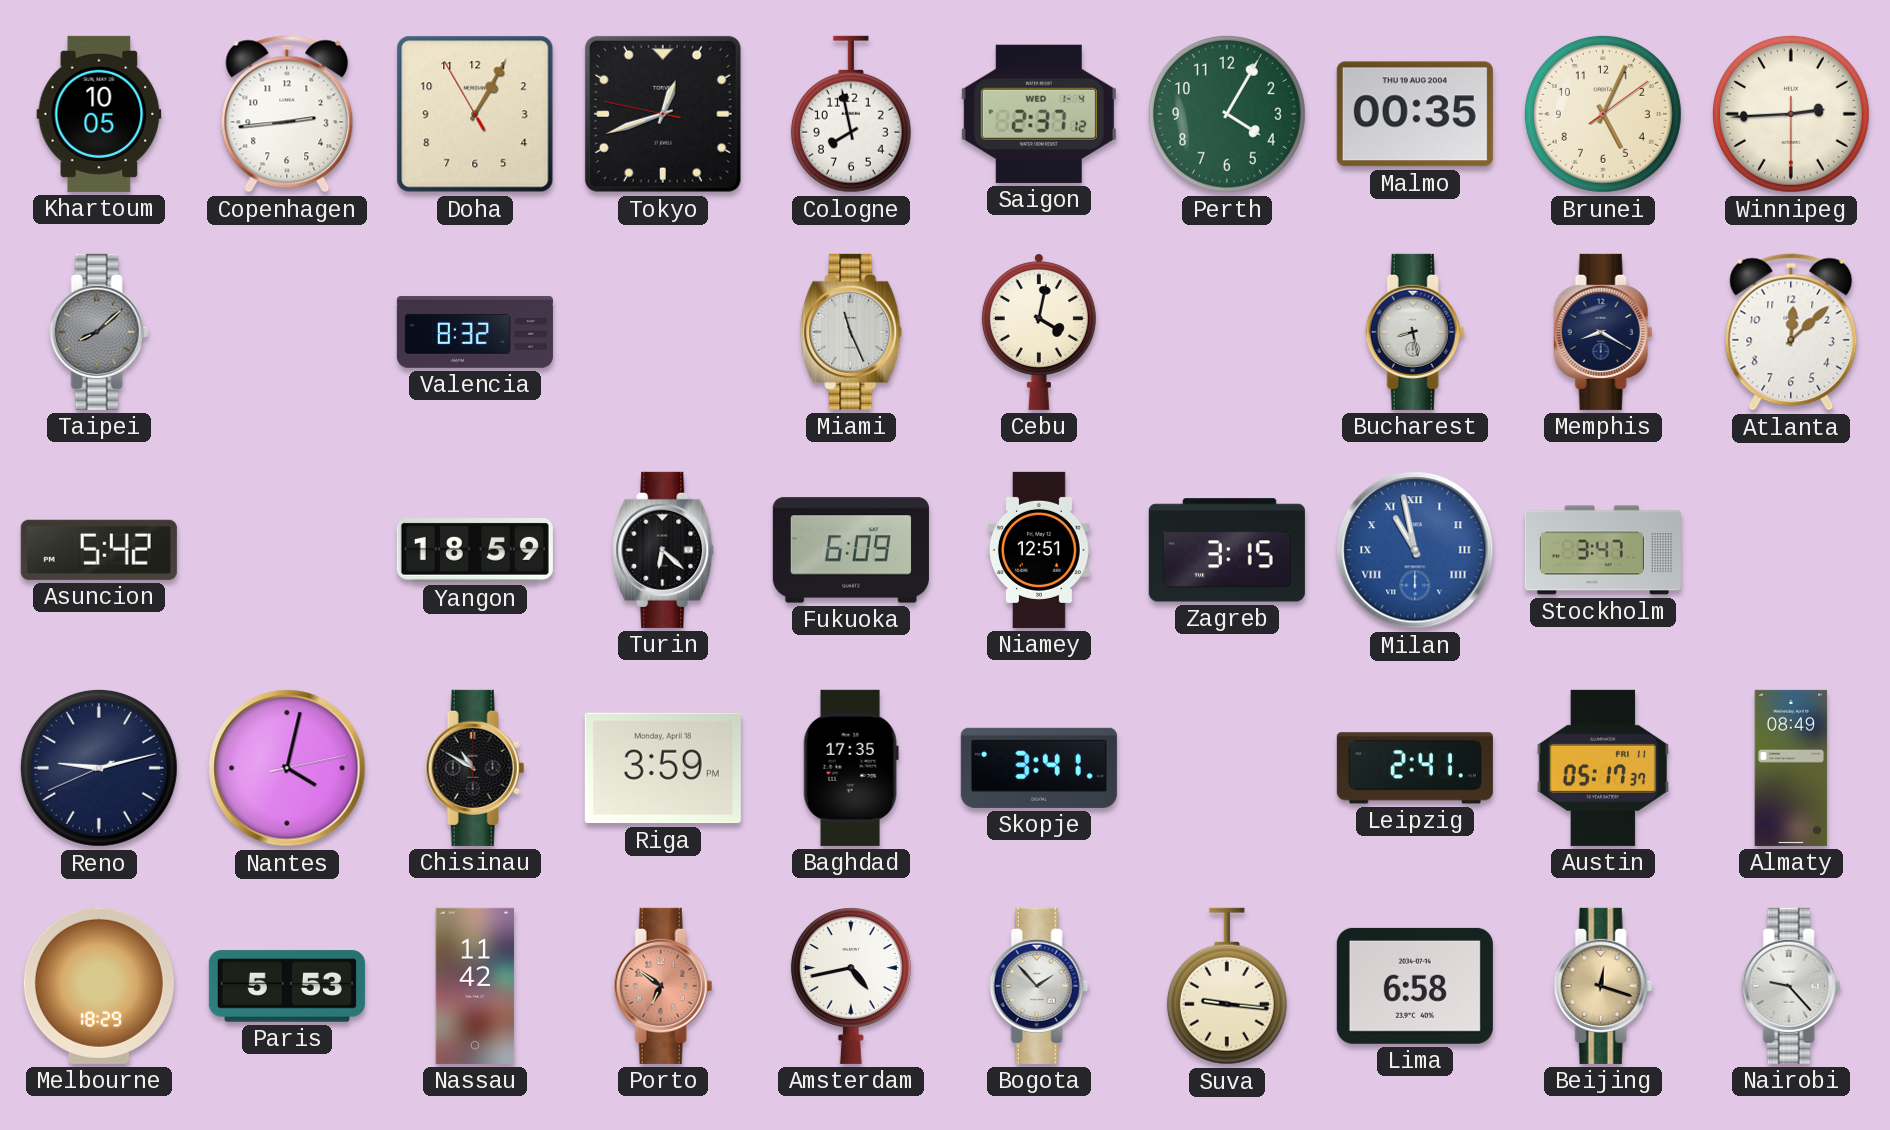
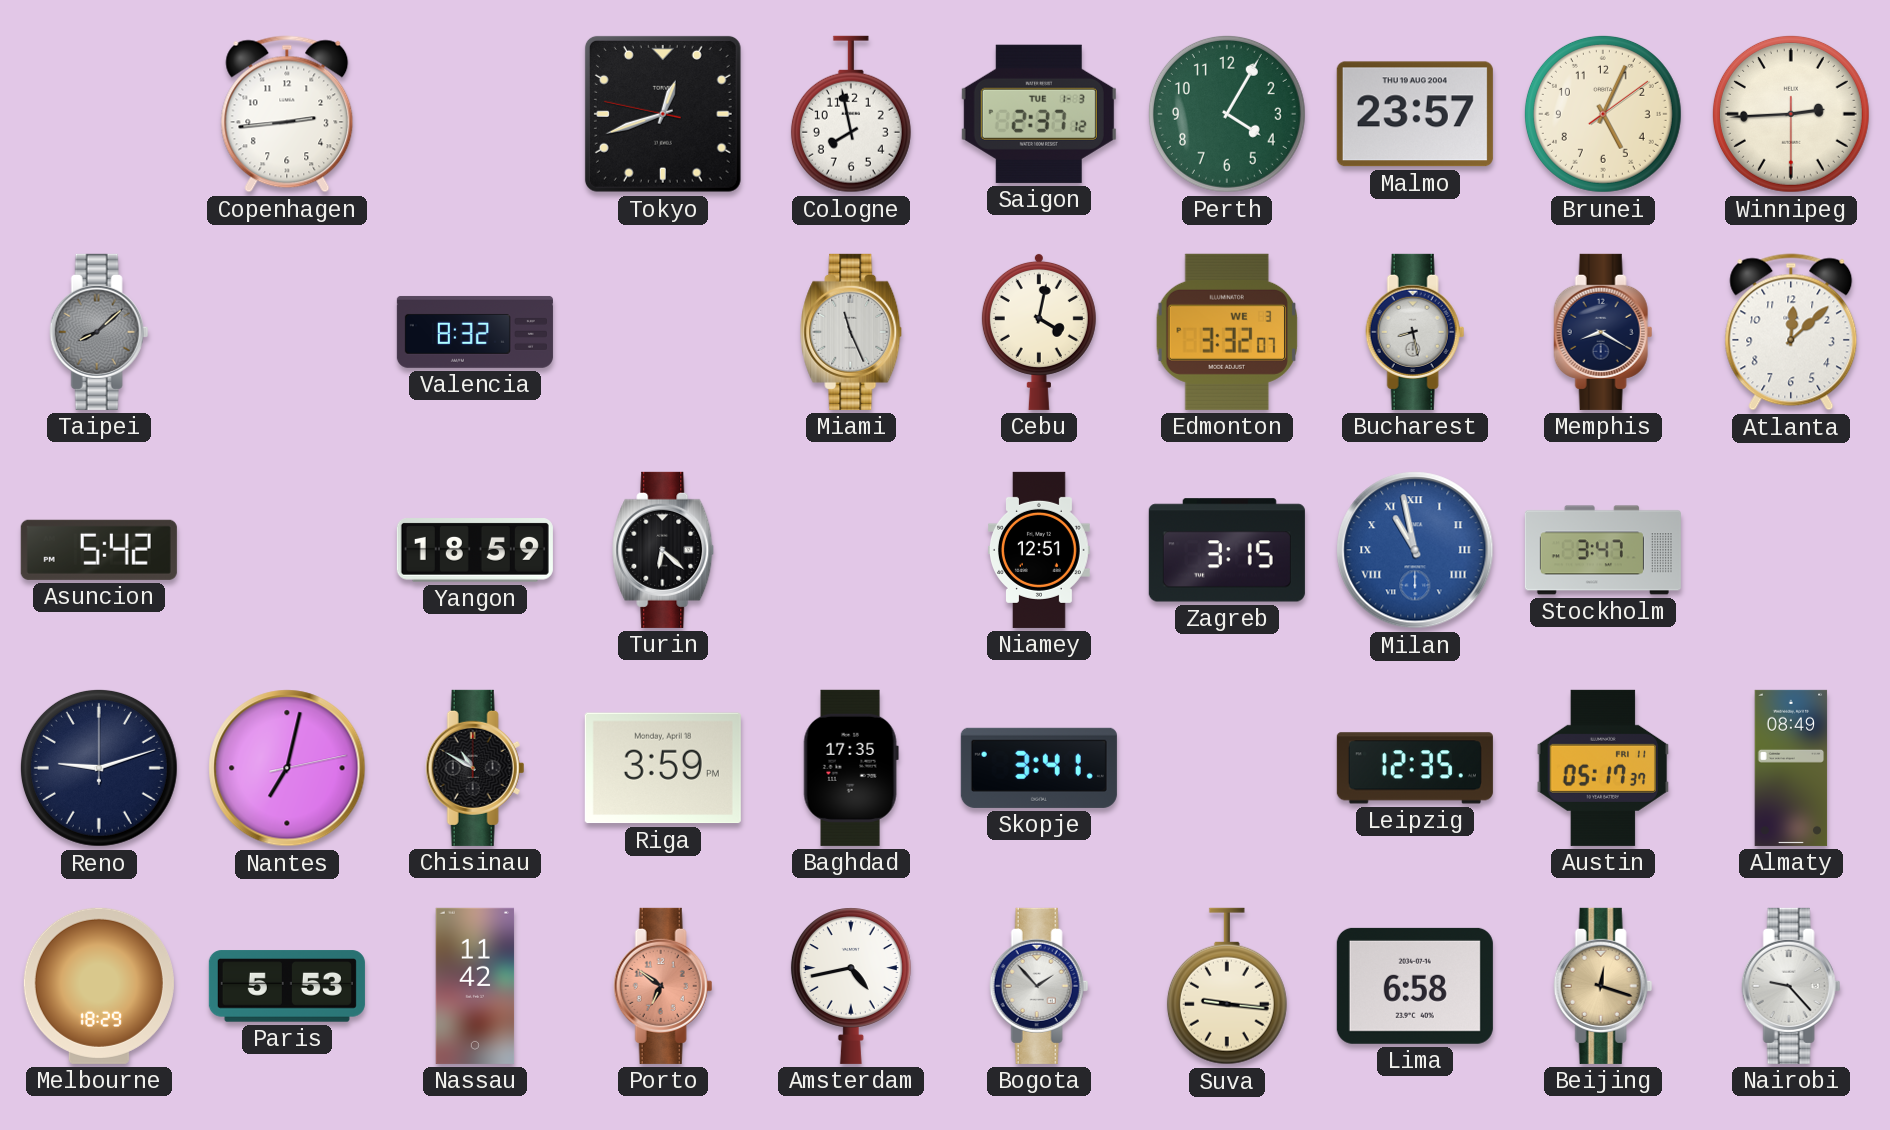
Khartoum: 10:05 -> none
Doha: 1:04 -> none
Saigon date: WED 1-4 -> TUE 1-3
Malmo: 00:35 -> 23:57
Edmonton: none -> 3:32
Fukuoka: 6:09 -> none
Reno: 9:12:41 -> 9:12:00
Nantes: 4:02 -> 7:02
Leipzig: 2:41 -> 12:35
